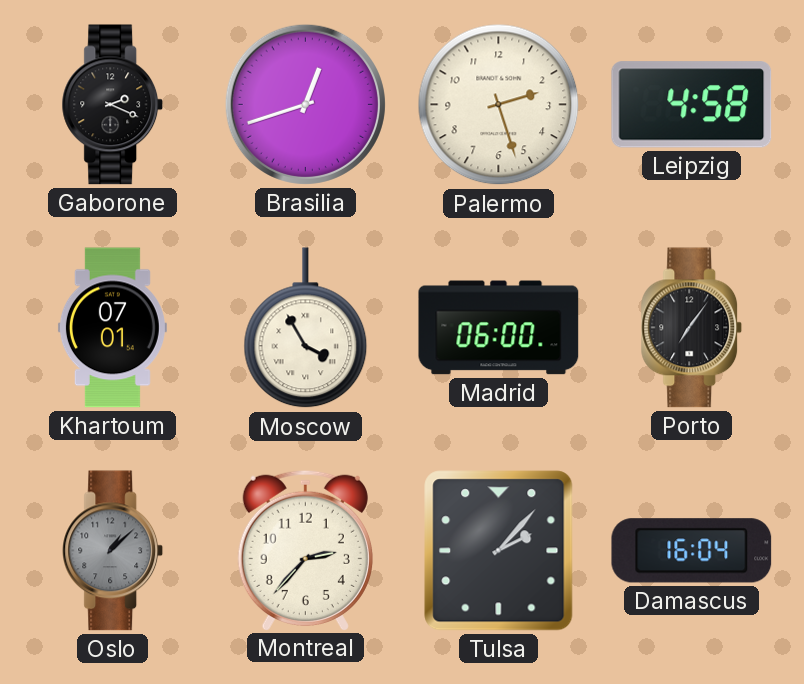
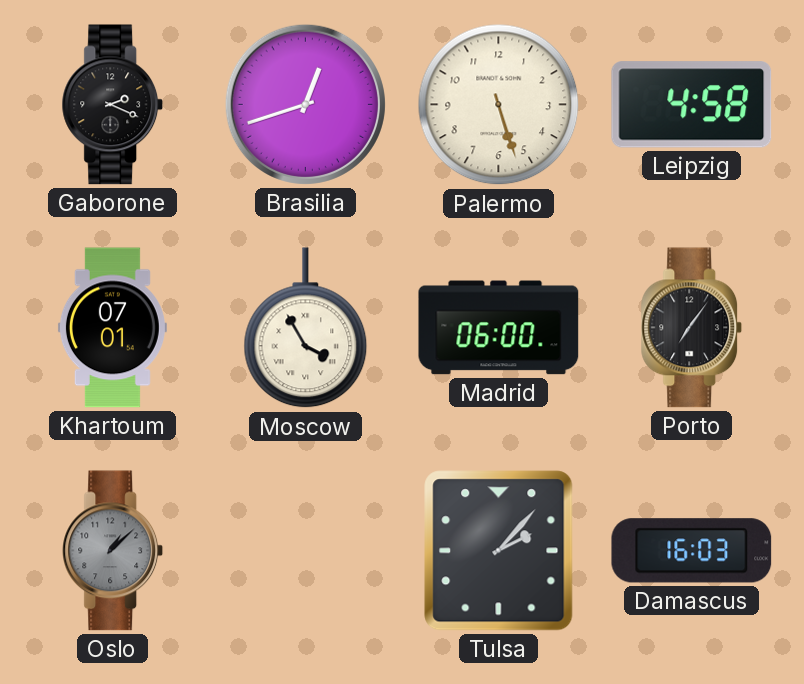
Palermo: 2:27 -> 5:27
Montreal: 2:37 -> none
Damascus: 16:04 -> 16:03
